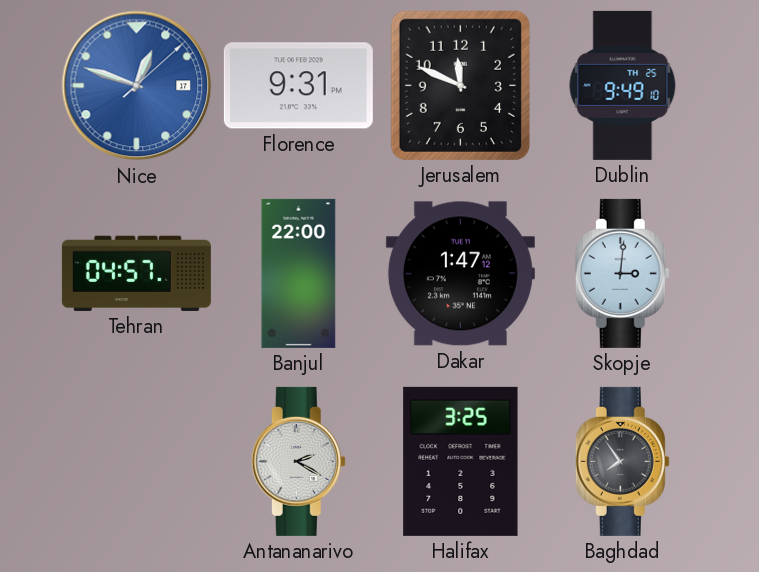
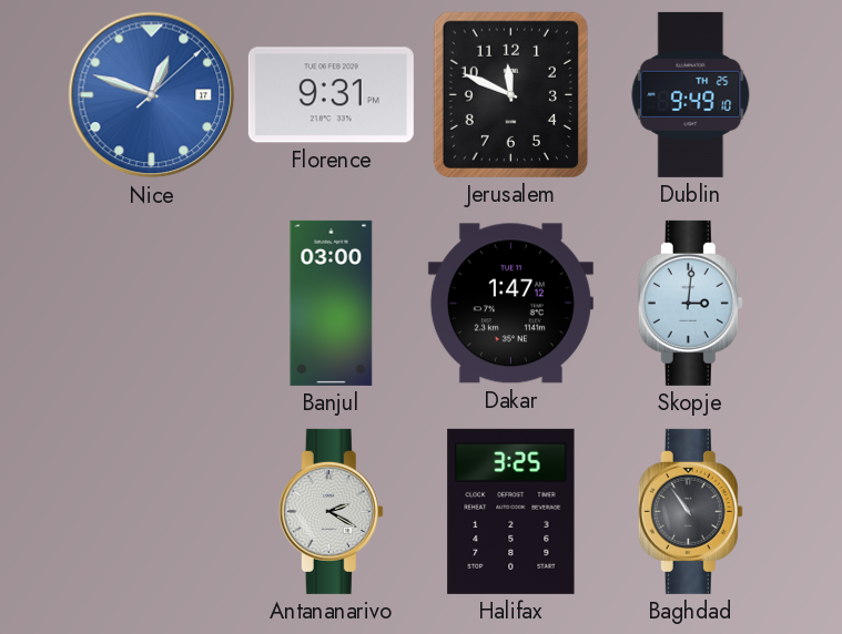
Tehran: 04:57 -> none
Banjul: 22:00 -> 03:00
Baghdad: 7:54 -> 10:54
